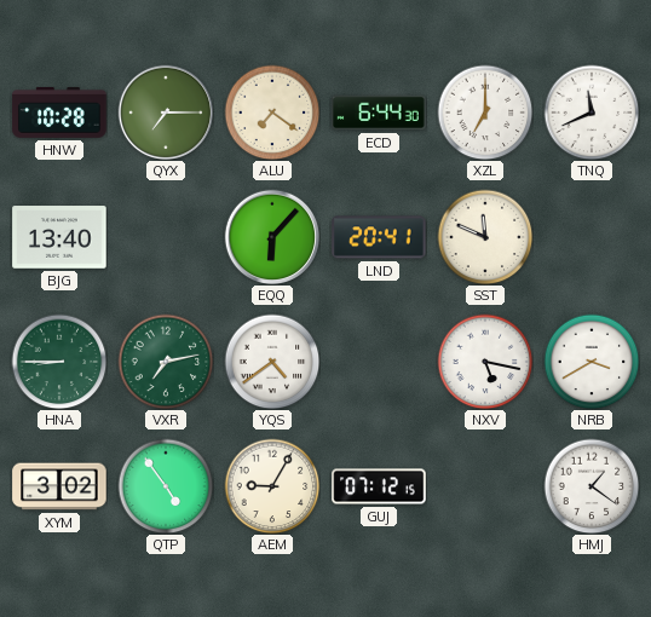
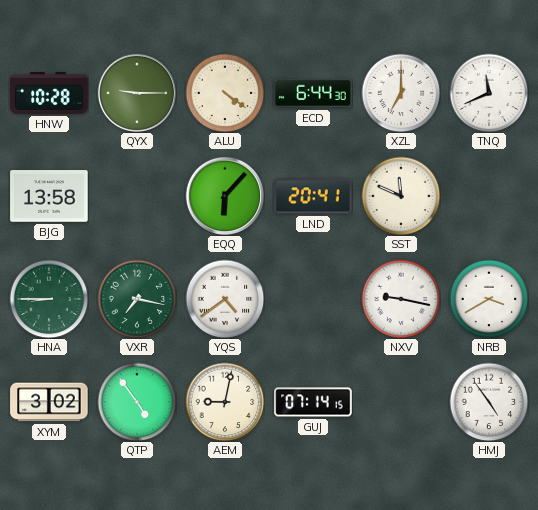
QYX: 7:15 -> 9:15
ALU: 7:21 -> 4:21
BJG: 13:40 -> 13:58
VXR: 7:13 -> 7:17
NXV: 5:17 -> 9:17
AEM: 9:05 -> 9:02
GUJ: 07:12 -> 07:14
HMJ: 1:21 -> 4:54
